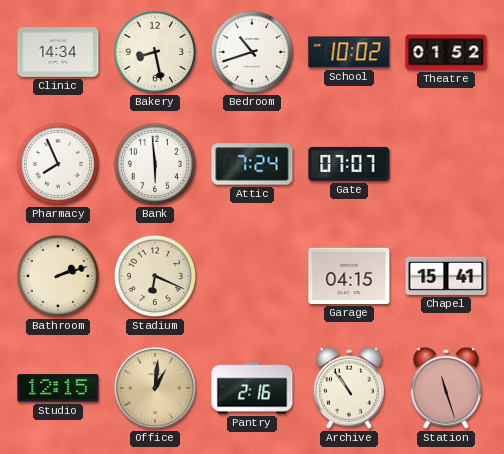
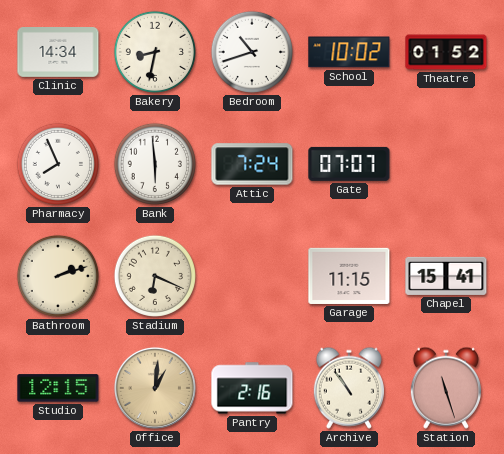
Bakery: 8:28 -> 8:32
Garage: 04:15 -> 11:15
